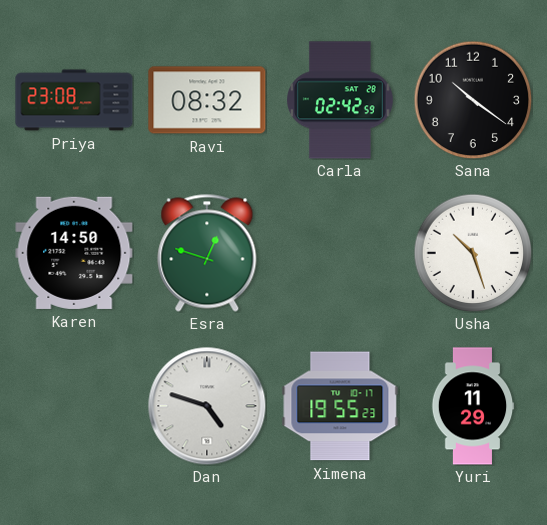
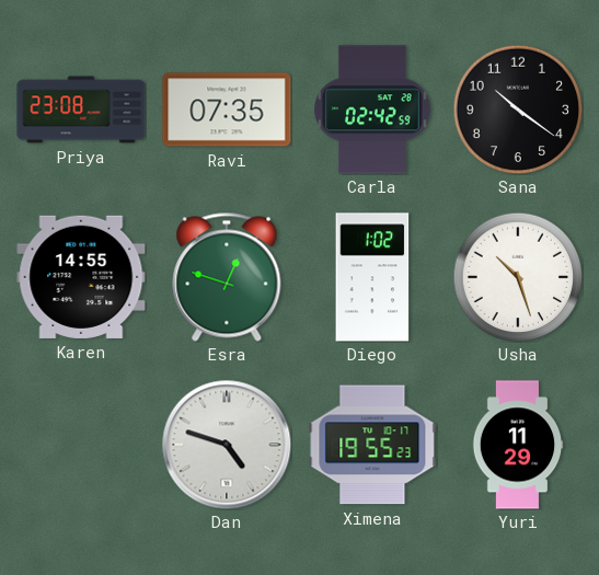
Ravi: 08:32 -> 07:35
Karen: 14:50 -> 14:55
Diego: none -> 1:02
